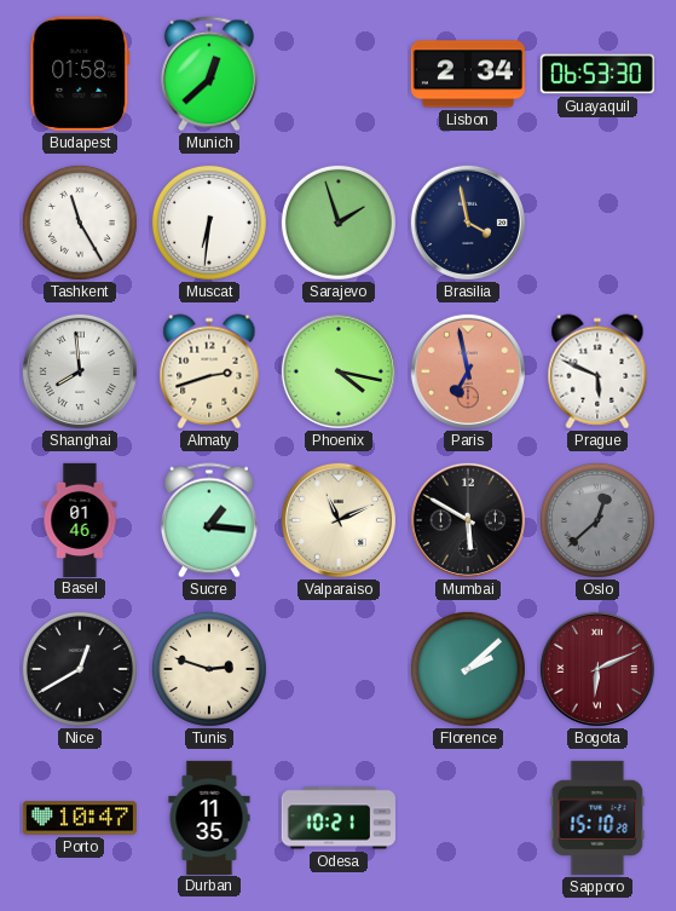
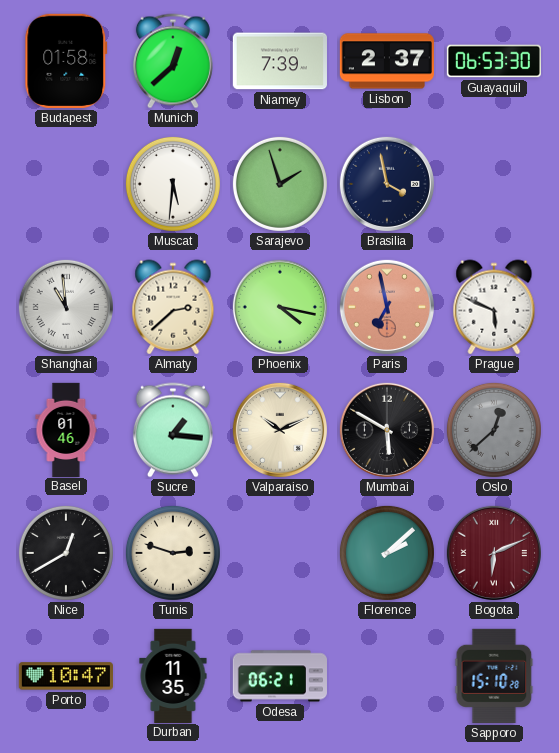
Niamey: none -> 7:39
Lisbon: 2:34 -> 2:37
Tashkent: 11:25 -> none
Muscat: 6:31 -> 5:31
Shanghai: 7:59 -> 10:59
Almaty: 2:42 -> 2:38
Valparaiso: 11:11 -> 10:11
Odesa: 10:21 -> 06:21
